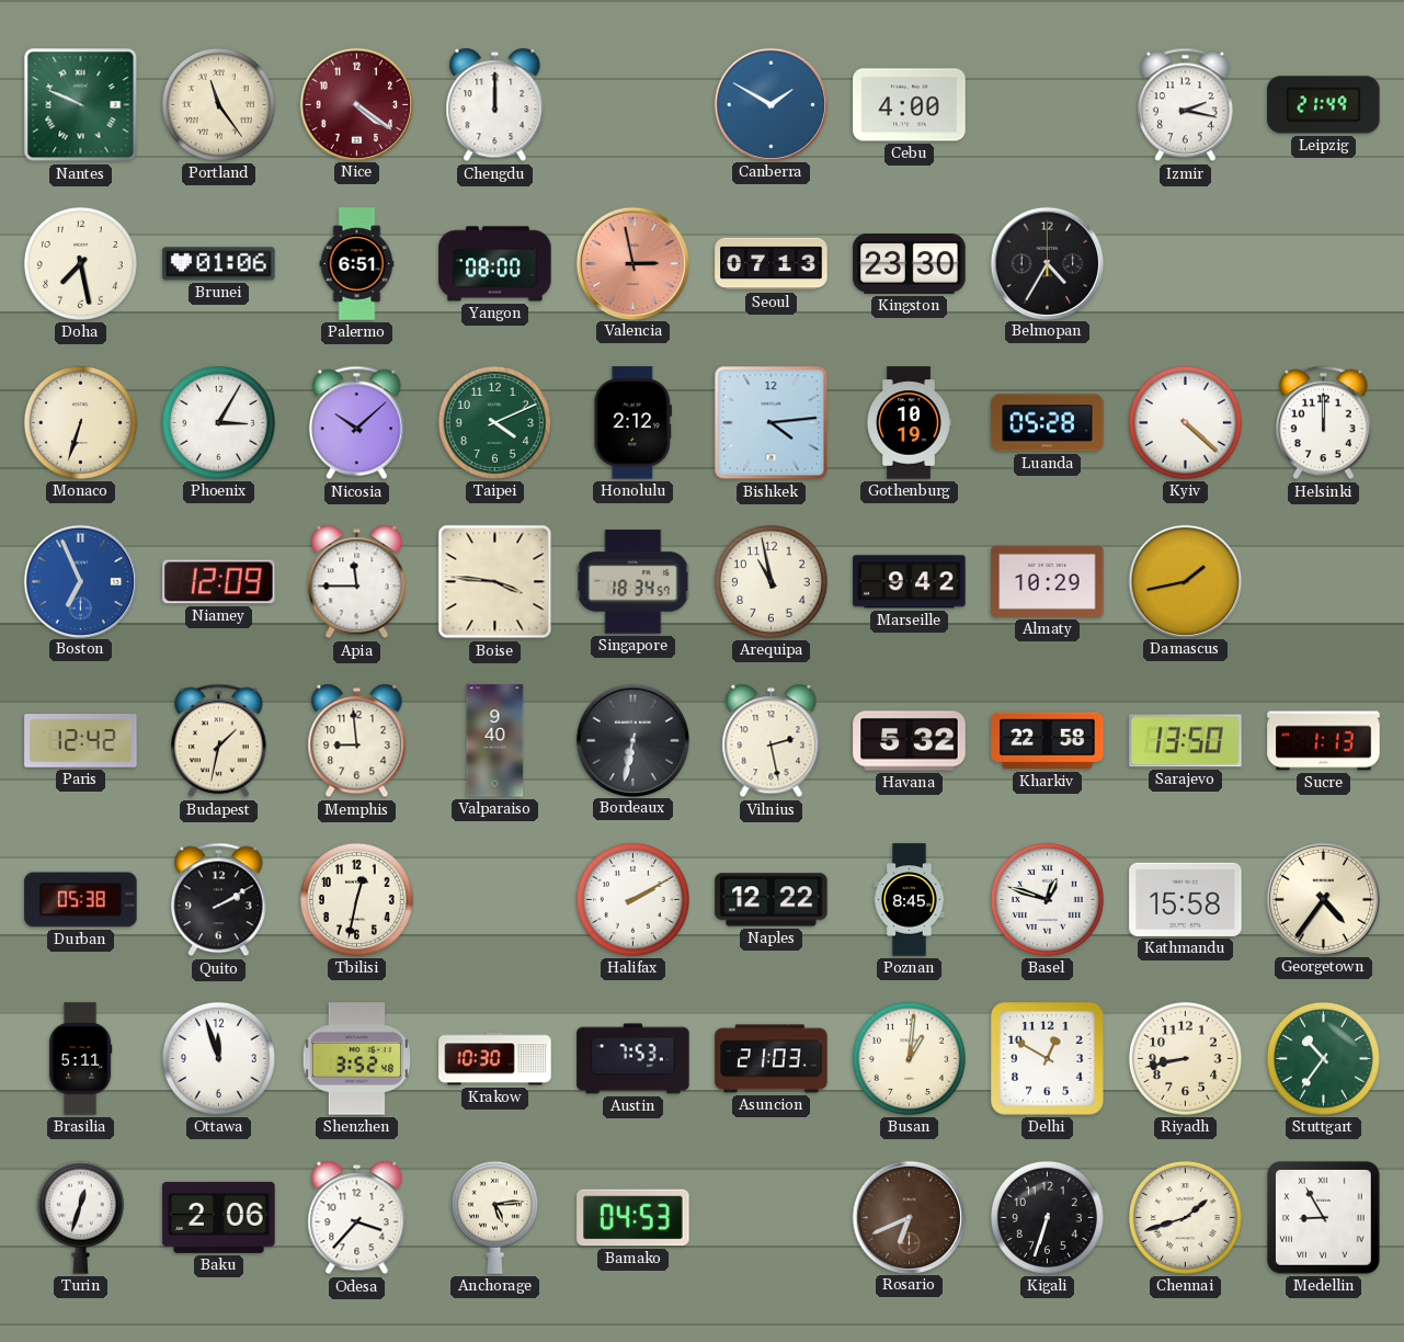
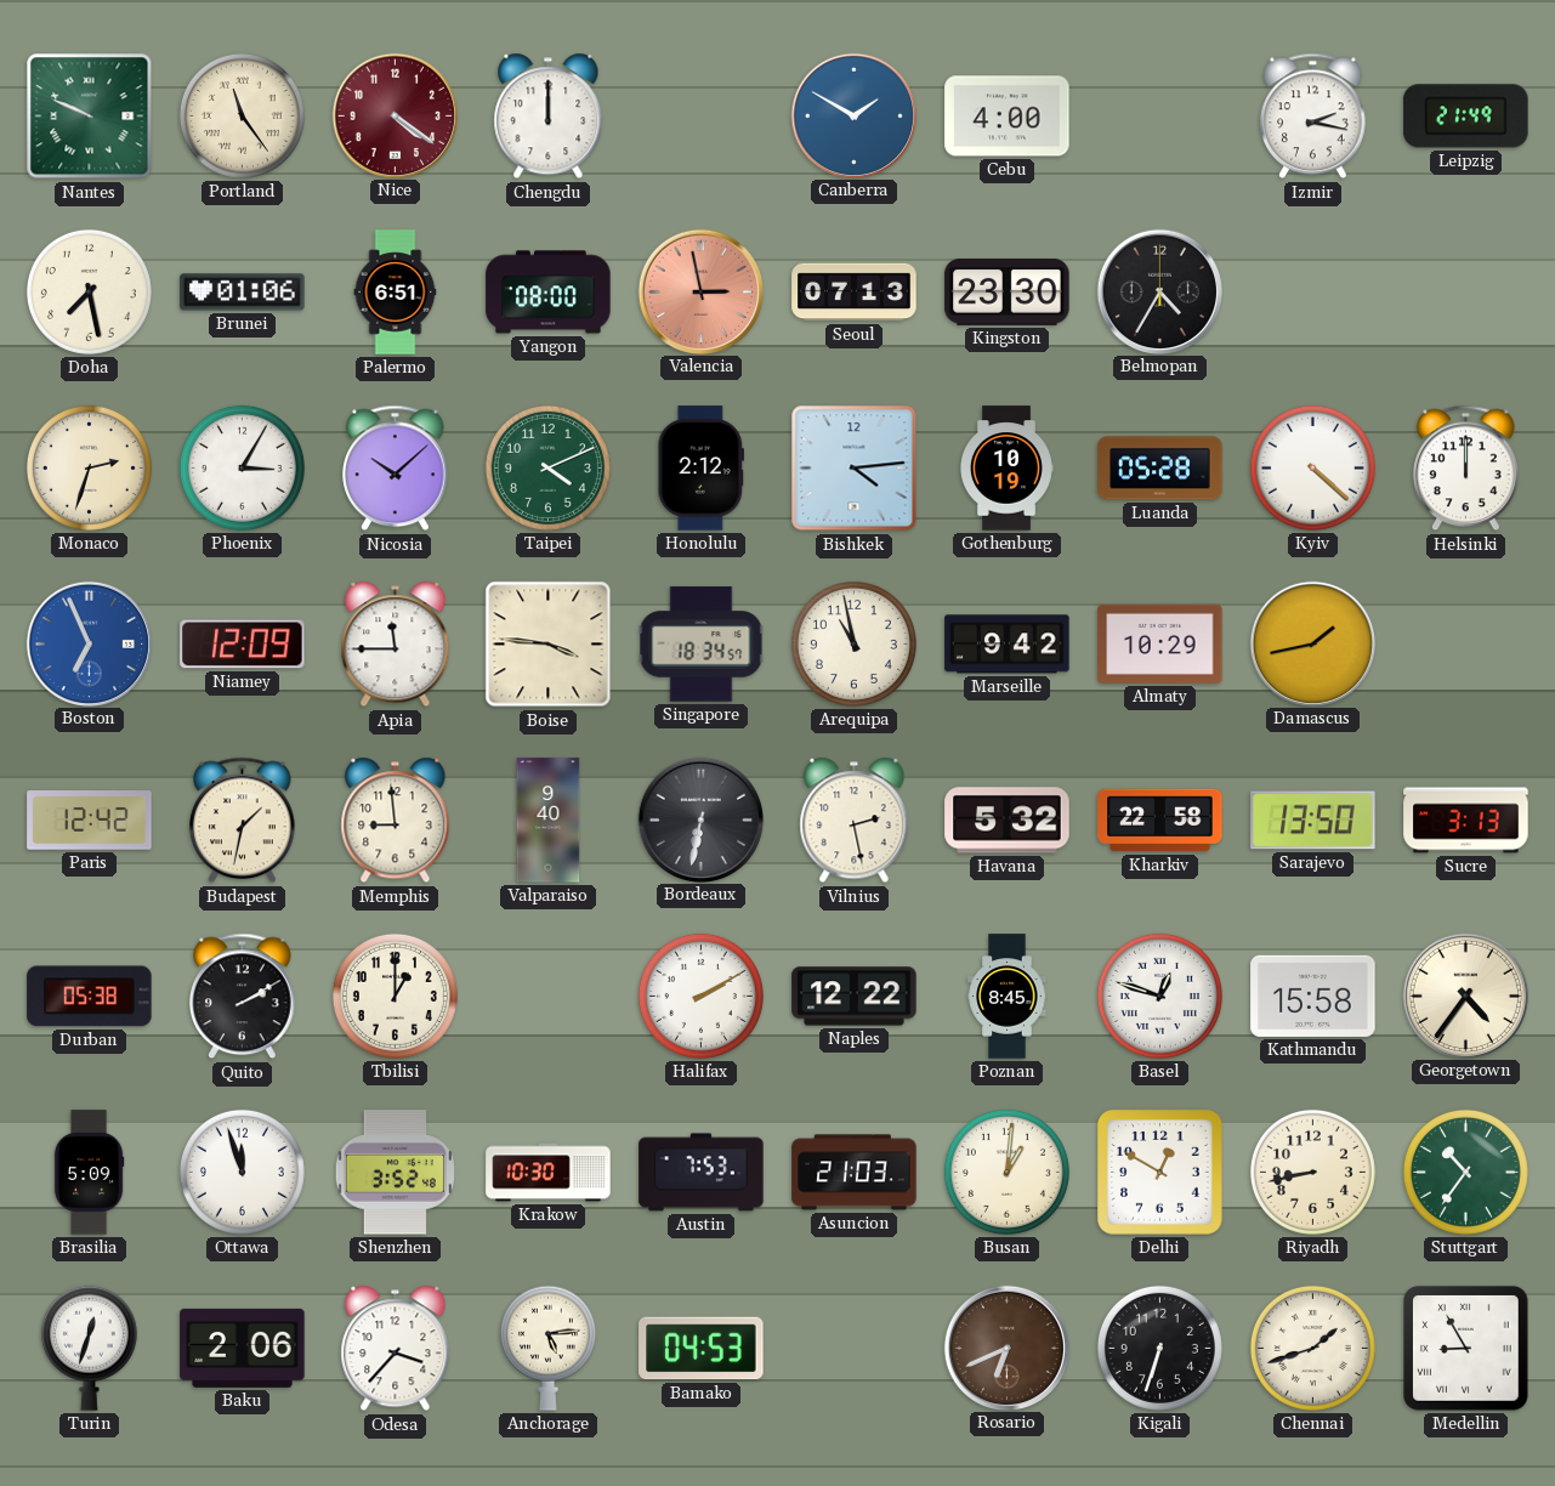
Monaco: 6:33 -> 2:33
Sucre: 1:13 -> 3:13
Tbilisi: 12:32 -> 1:00
Brasilia: 5:11 -> 5:09
